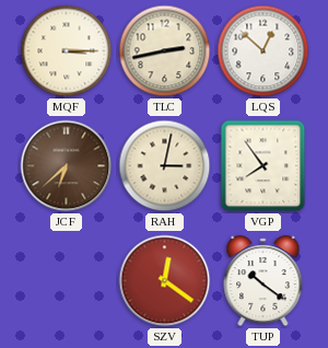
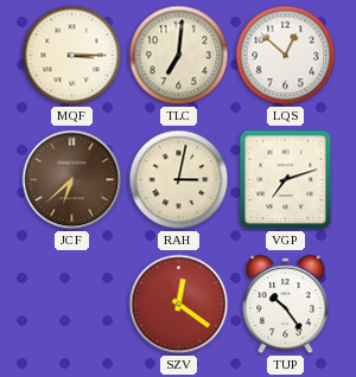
TLC: 2:43 -> 7:01
VGP: 7:54 -> 7:12
TUP: 10:21 -> 10:24
